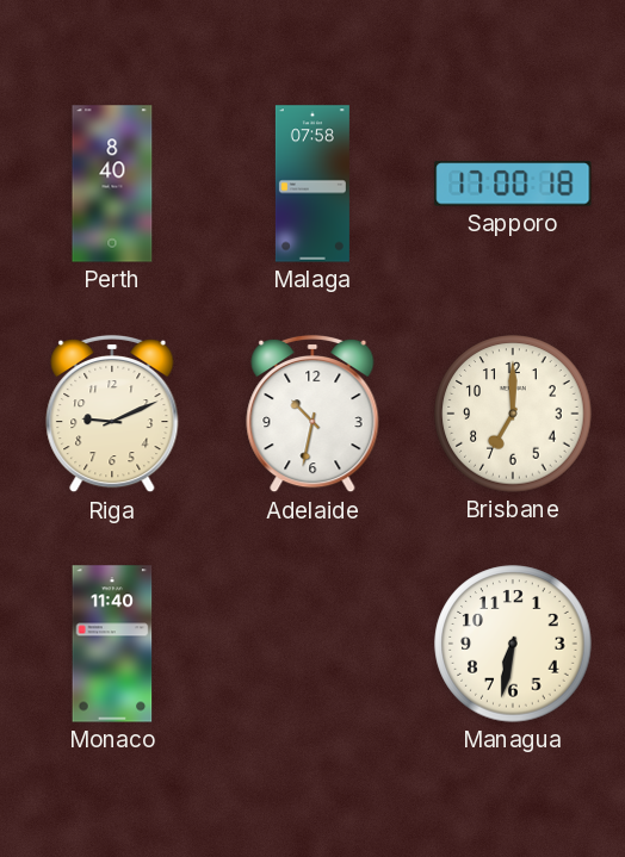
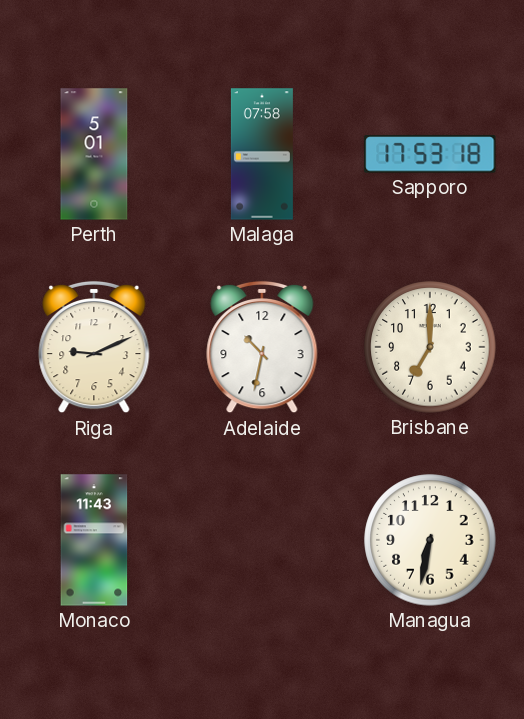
Perth: 8:40 -> 5:01
Sapporo: 17:00 -> 17:53
Monaco: 11:40 -> 11:43
